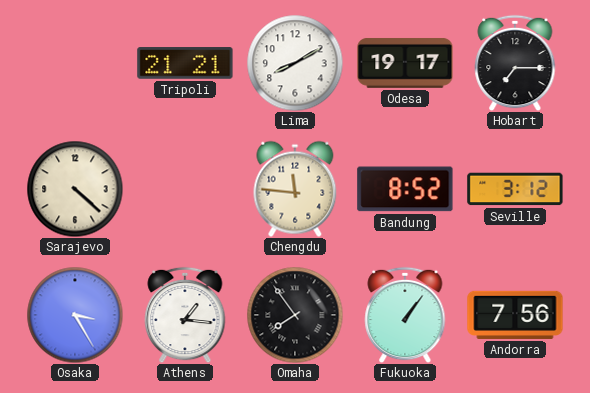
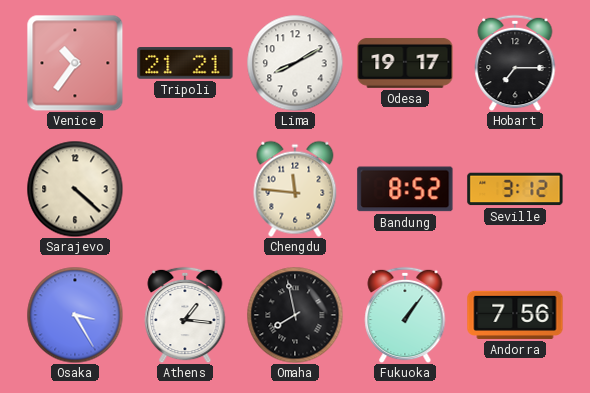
Venice: none -> 10:36
Omaha: 7:54 -> 7:58
